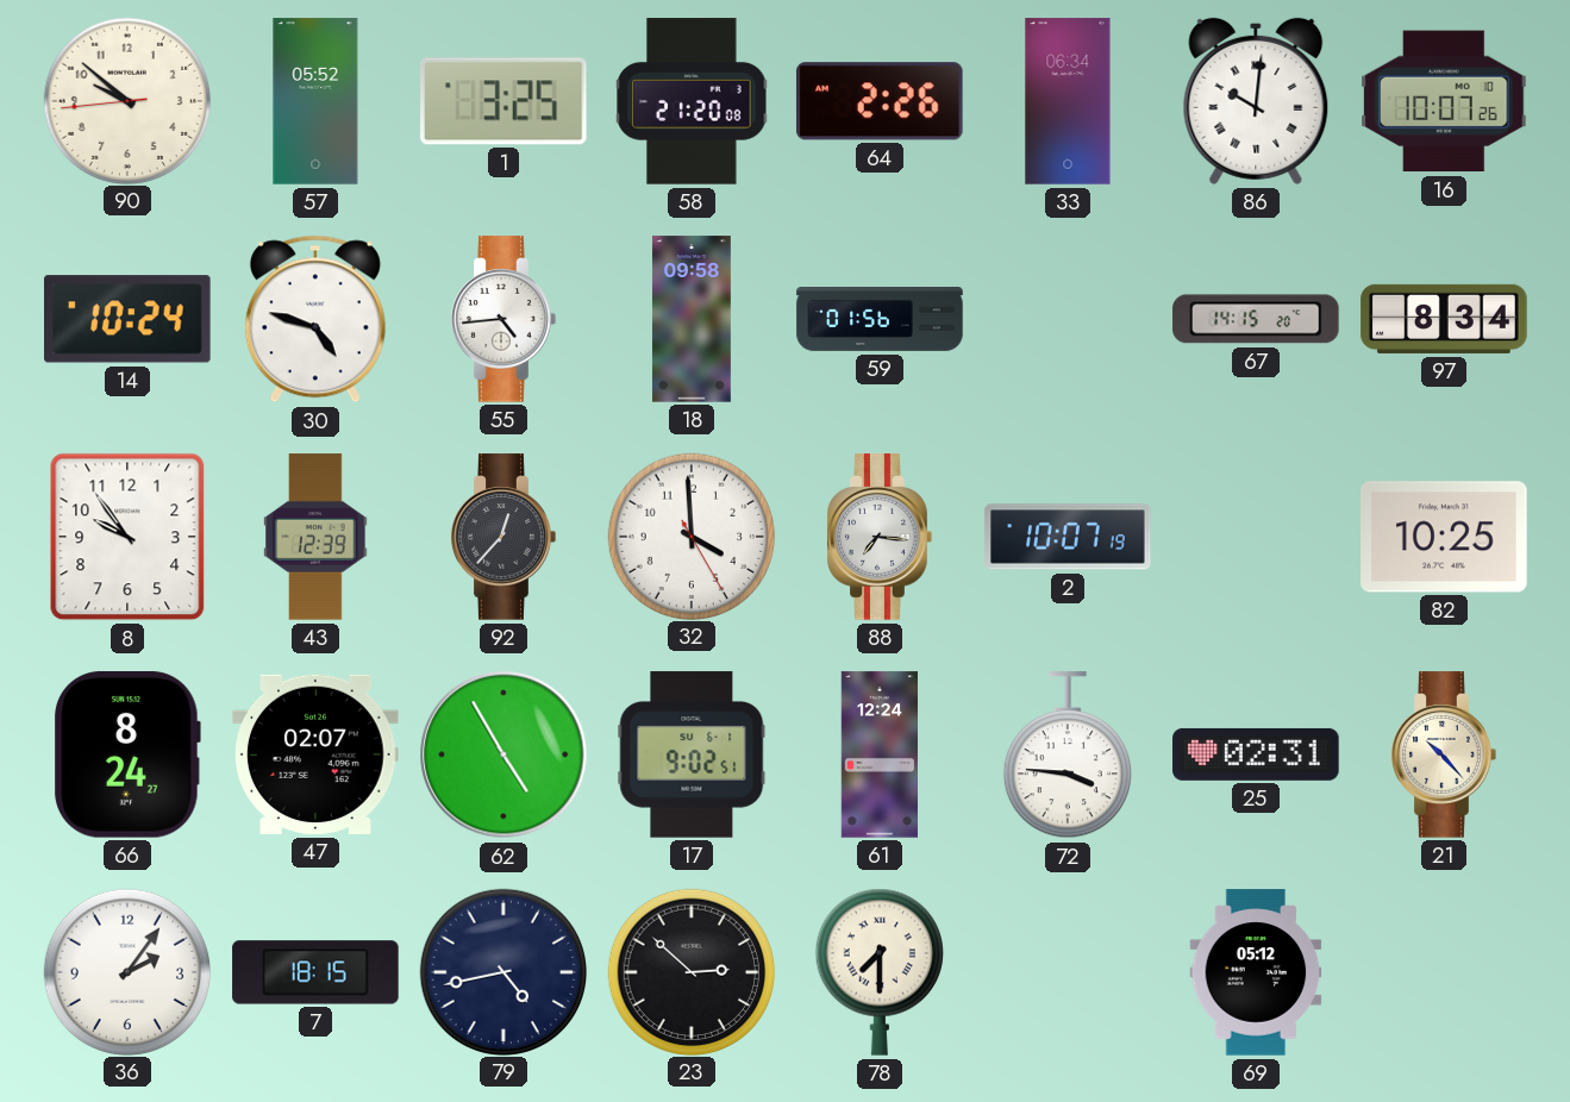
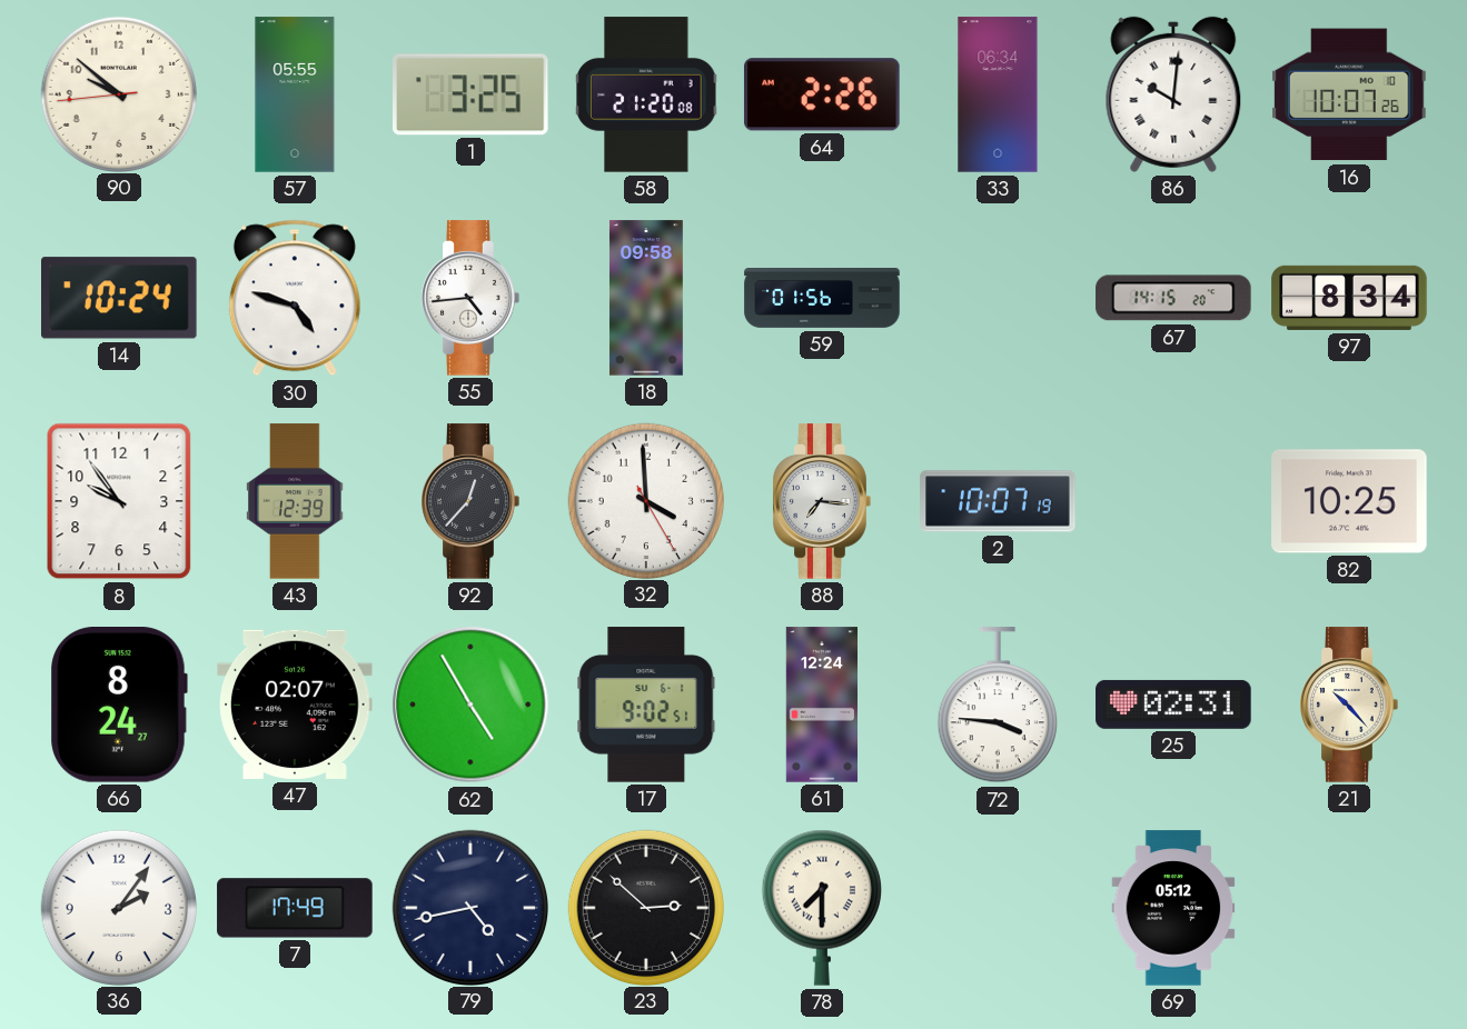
57: 05:52 -> 05:55
7: 18:15 -> 17:49
